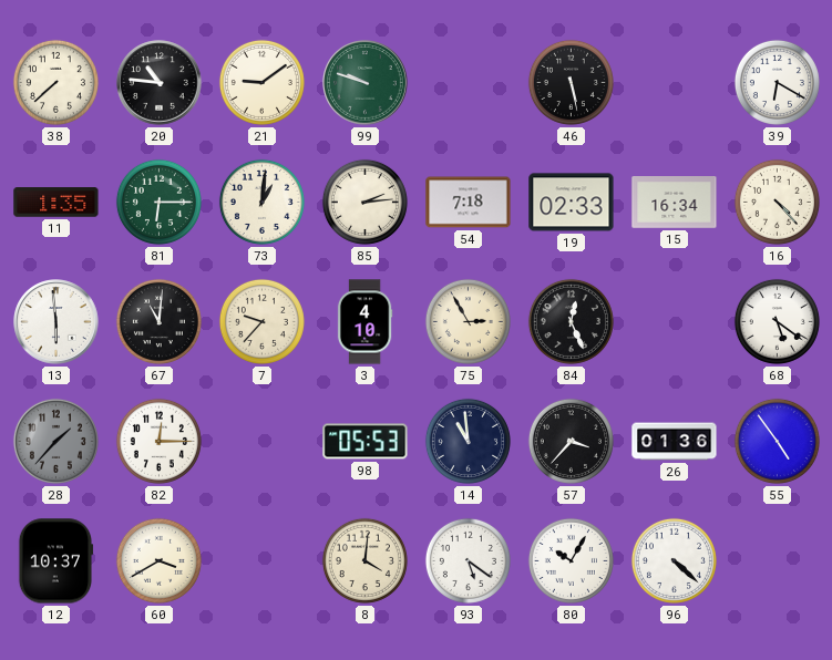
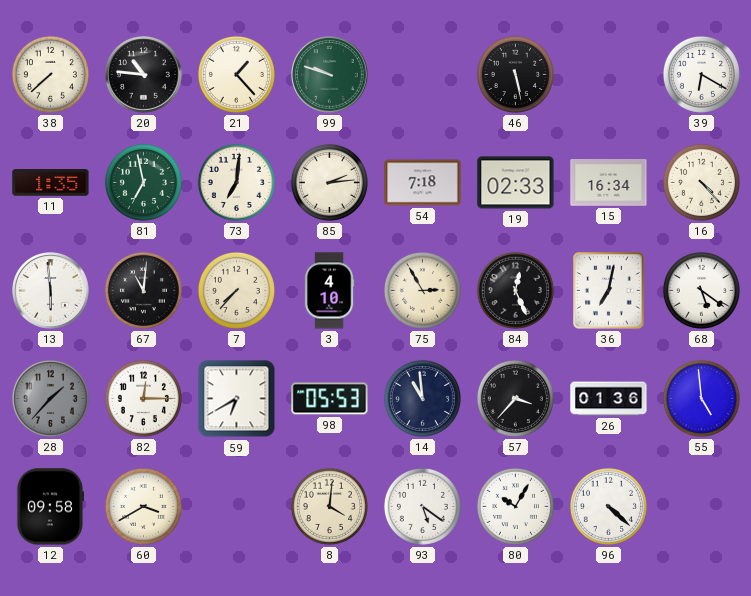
21: 9:09 -> 1:23
81: 6:15 -> 6:58
73: 1:01 -> 7:01
7: 9:37 -> 7:37
36: none -> 7:02
59: none -> 6:40
55: 4:54 -> 4:59
12: 10:37 -> 09:58
